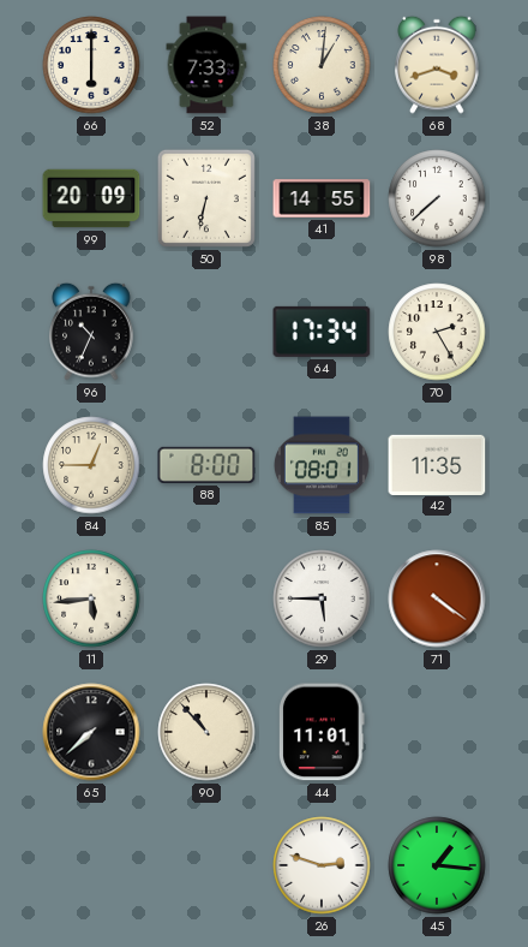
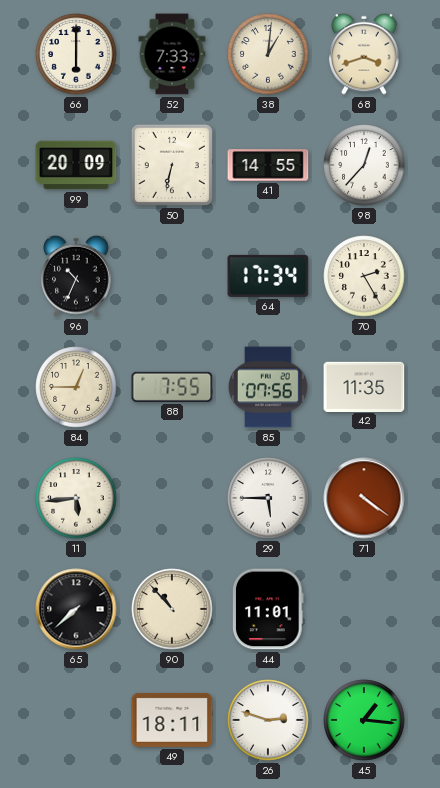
98: 7:38 -> 12:37
88: 8:00 -> 7:55
85: 08:01 -> 07:56
49: none -> 18:11
